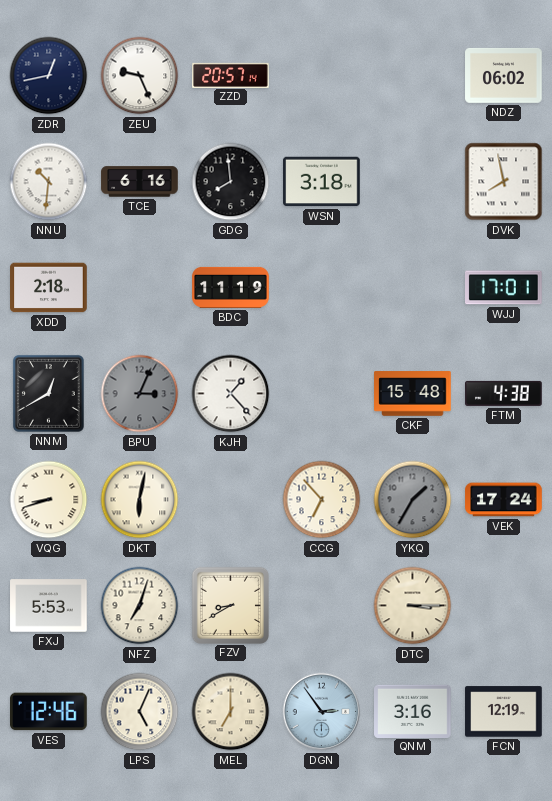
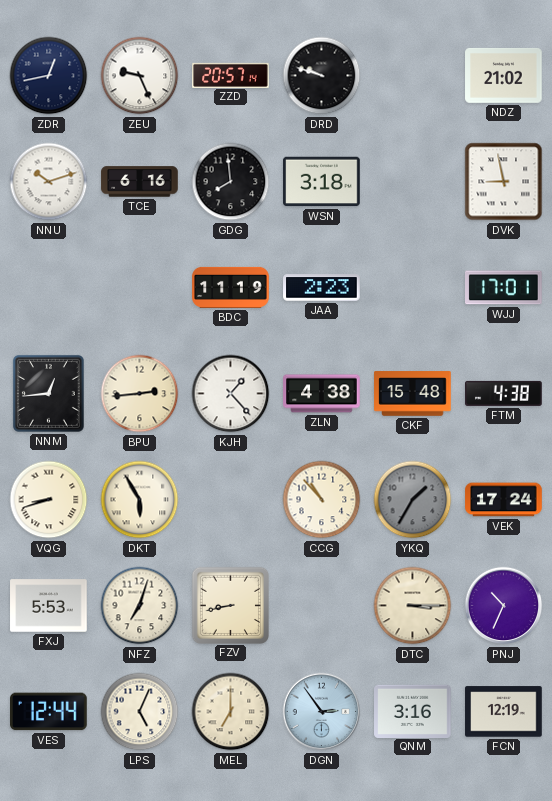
DRD: none -> 9:48
NDZ: 06:02 -> 21:02
NNU: 10:31 -> 10:12
DVK: 7:58 -> 8:58
XDD: 2:18 -> none
JAA: none -> 2:23
NNM: 12:40 -> 12:44
BPU: 3:04 -> 2:44
BPU dial: grey -> cream
ZLN: none -> 4:38
DKT: 6:02 -> 5:55
CCG: 6:53 -> 10:53
FZV: 8:40 -> 8:43
PNJ: none -> 10:34
VES: 12:46 -> 12:44
